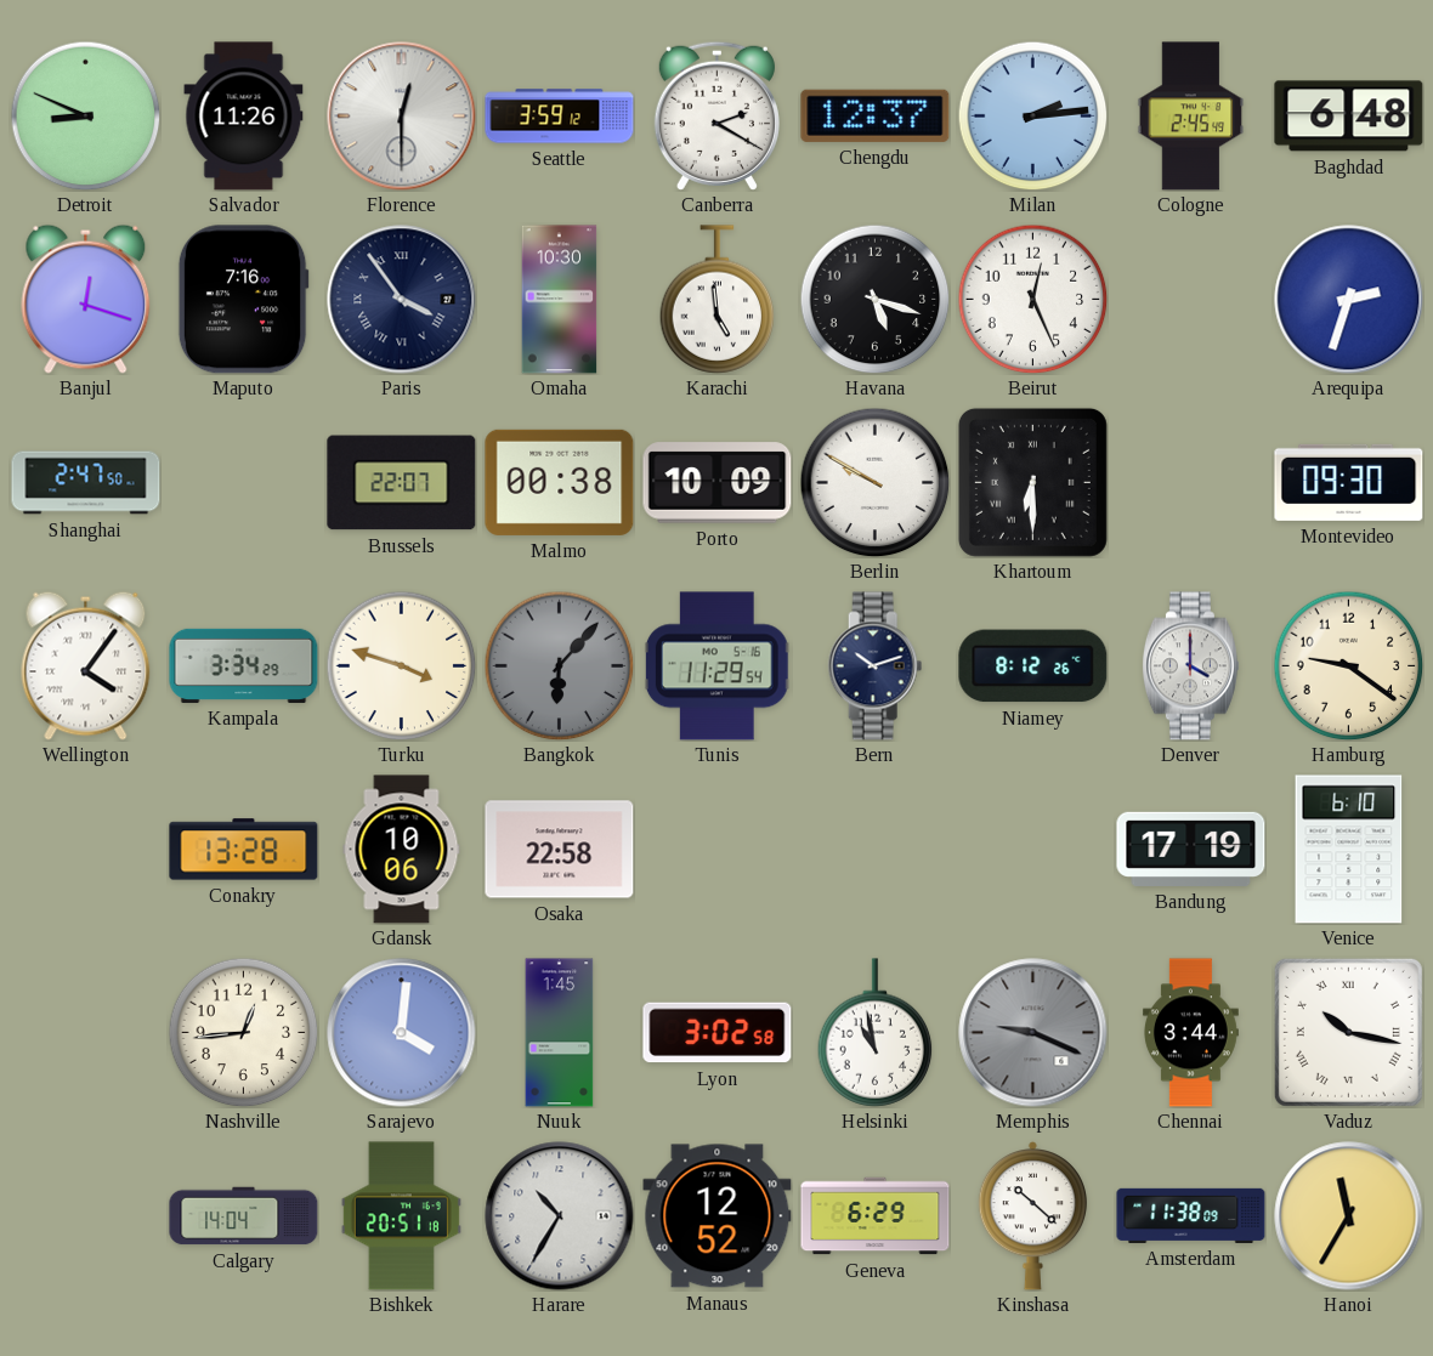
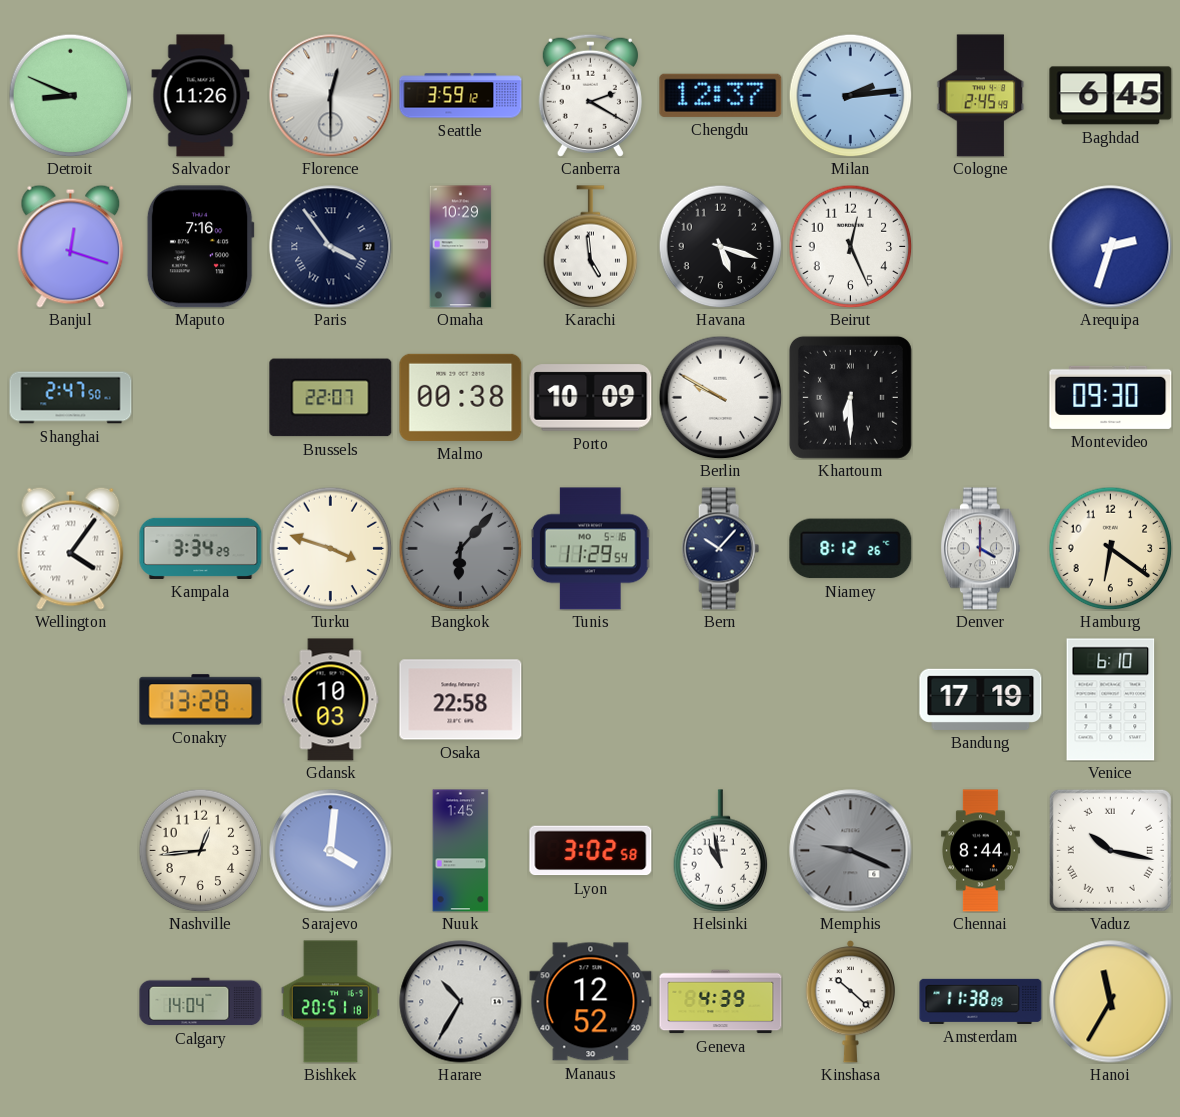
Baghdad: 6:48 -> 6:45
Omaha: 10:30 -> 10:29
Bern: 10:12 -> 10:07
Hamburg: 9:21 -> 6:21
Gdansk: 10:06 -> 10:03
Chennai: 3:44 -> 8:44
Geneva: 6:29 -> 4:39
